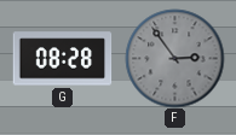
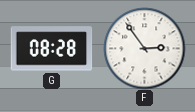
F dial: grey -> white
